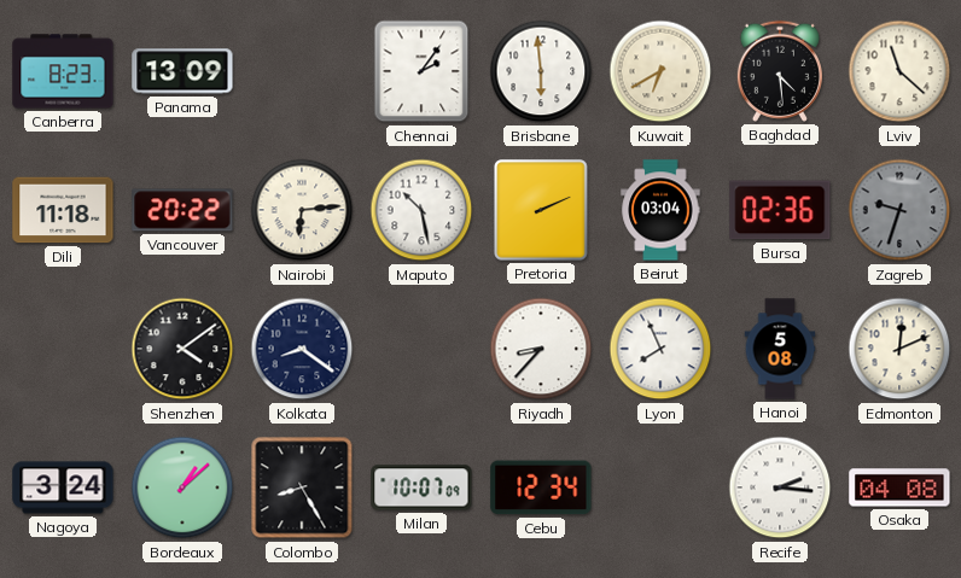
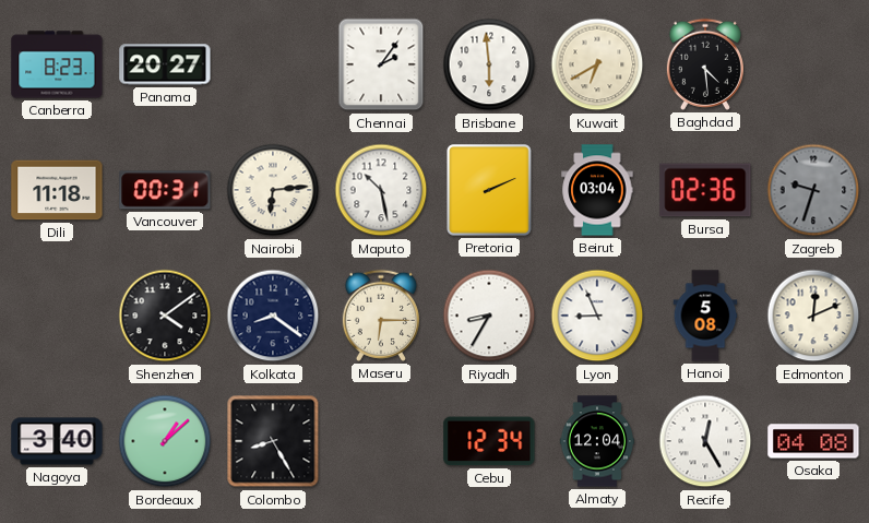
Panama: 13:09 -> 20:27
Lviv: 11:22 -> none
Vancouver: 20:22 -> 00:31
Maseru: none -> 6:15
Riyadh: 8:37 -> 8:35
Lyon: 7:56 -> 8:56
Nagoya: 3:24 -> 3:40
Milan: 10:07 -> none
Almaty: none -> 12:04
Recife: 2:16 -> 12:25
